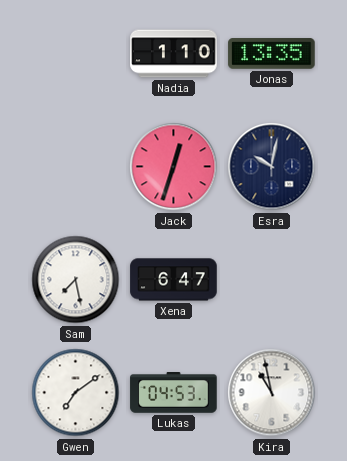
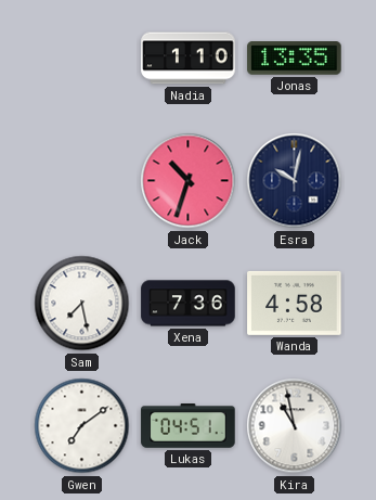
Jack: 12:33 -> 10:33
Xena: 6:47 -> 7:36
Wanda: none -> 4:58
Lukas: 04:53 -> 04:51
